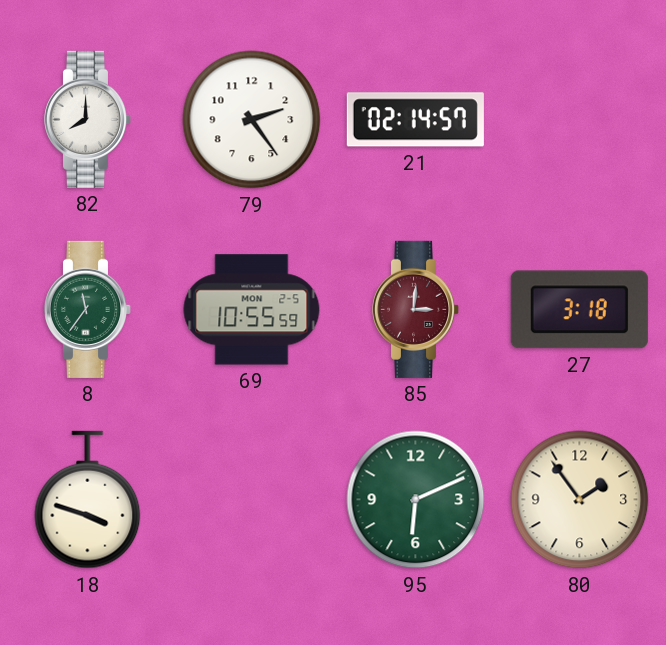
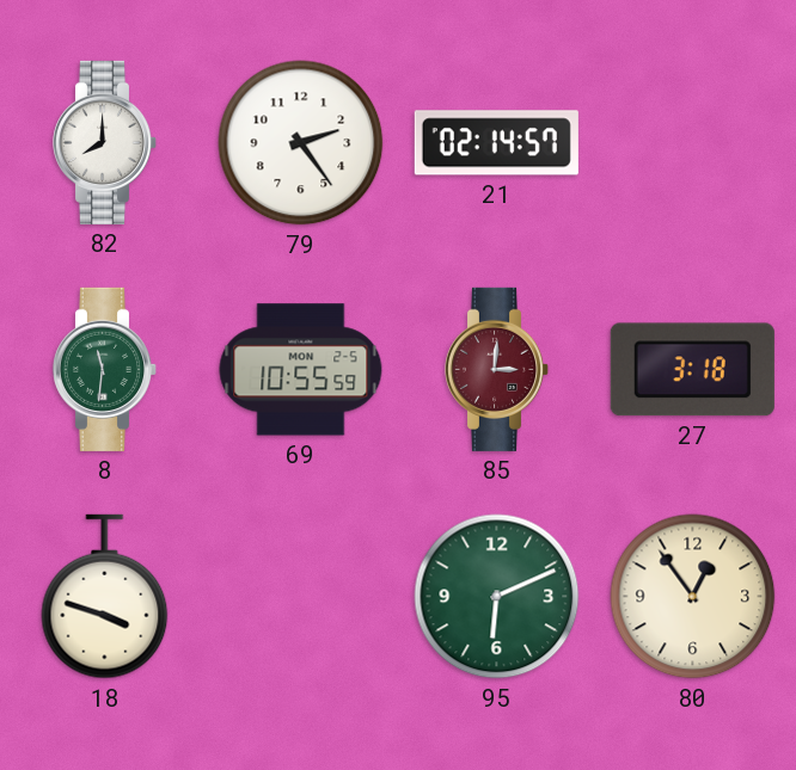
8: 11:36 -> 11:31
80: 1:54 -> 12:54
